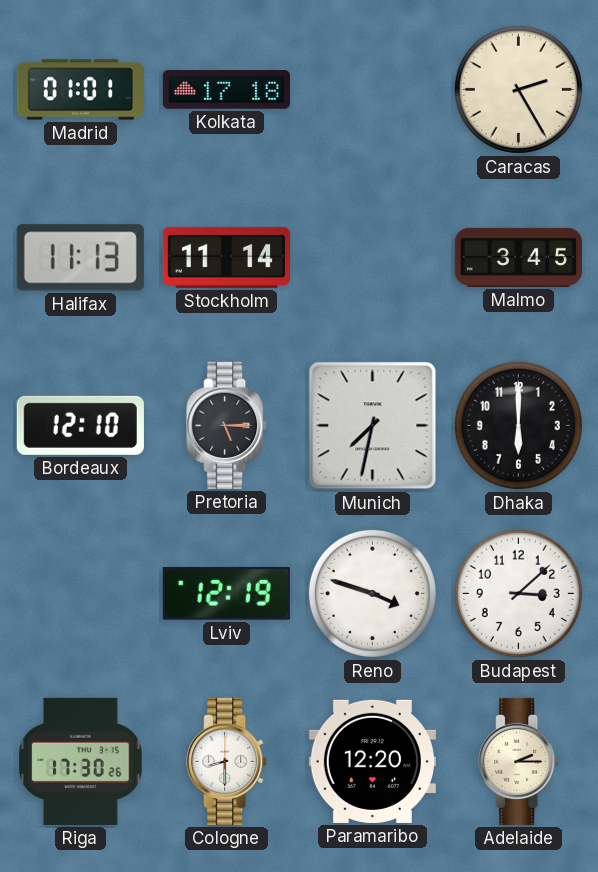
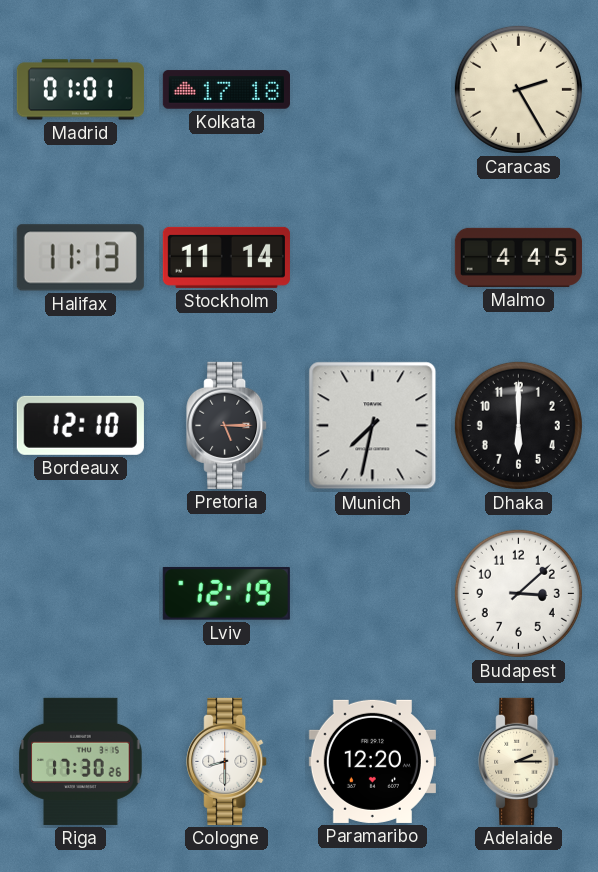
Malmo: 3:45 -> 4:45
Reno: 3:48 -> none
